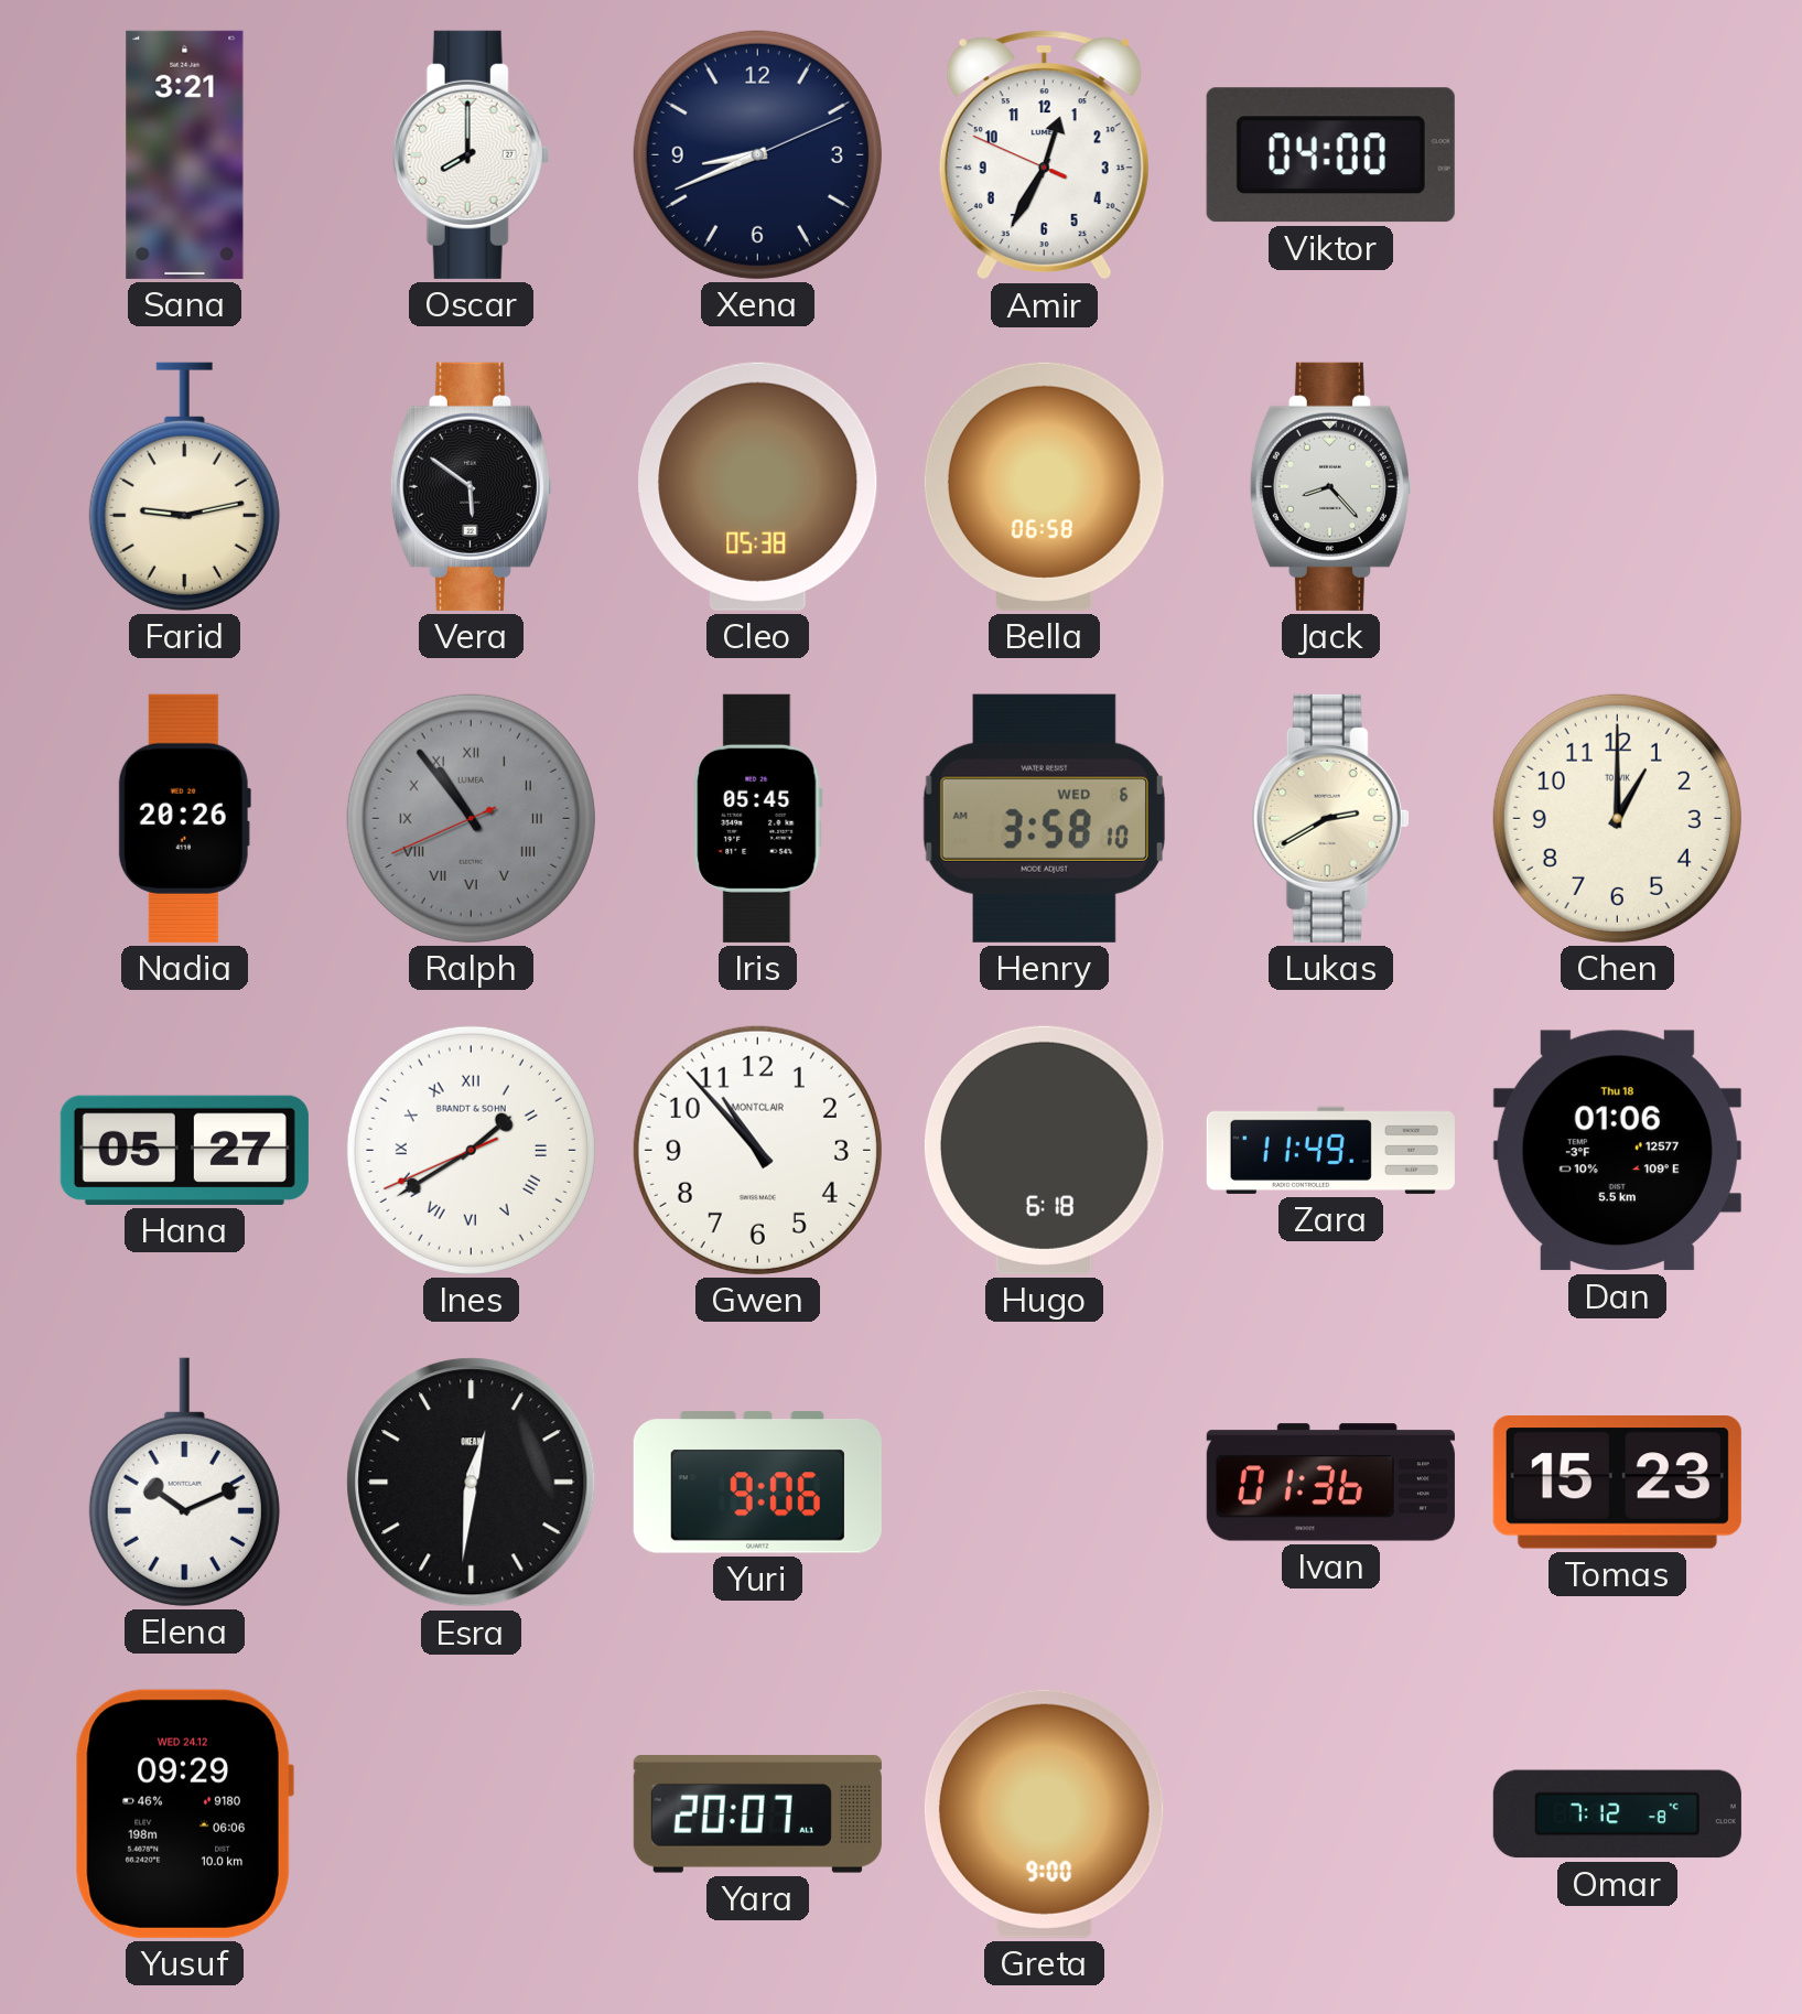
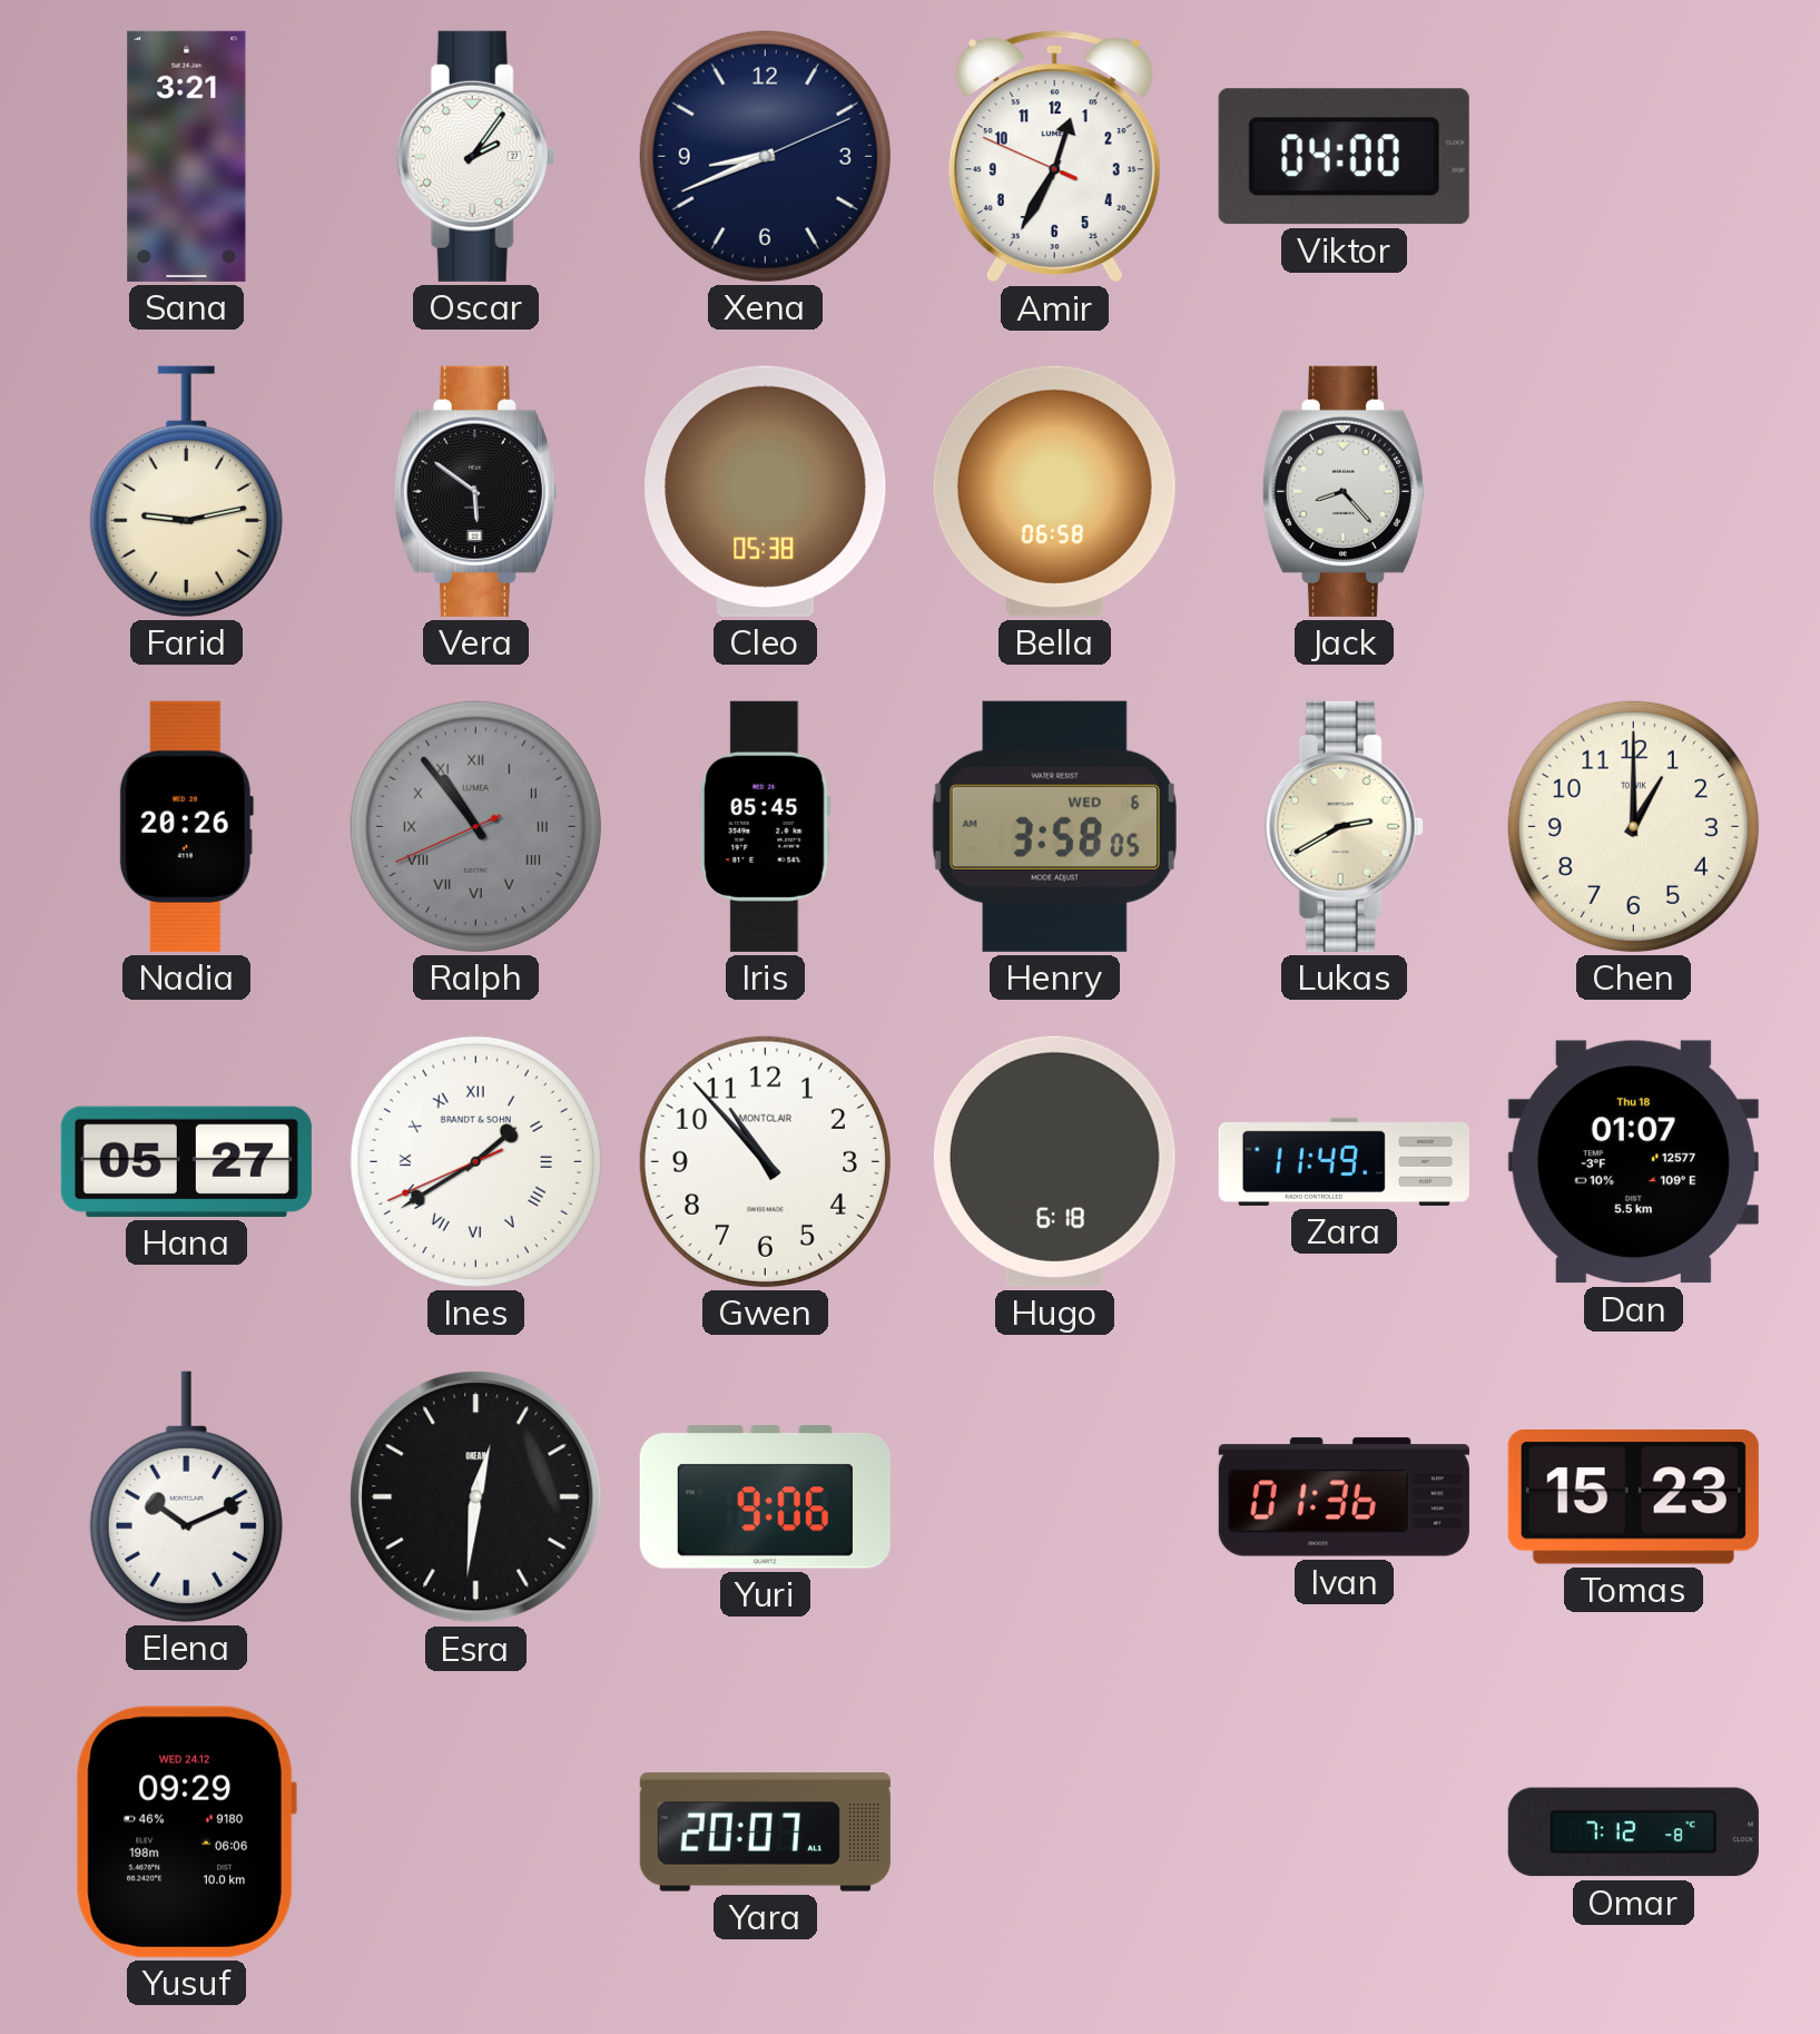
Oscar: 8:00 -> 2:06
Henry: 3:58:10 -> 3:58:05
Dan: 01:06 -> 01:07
Greta: 9:00 -> none
